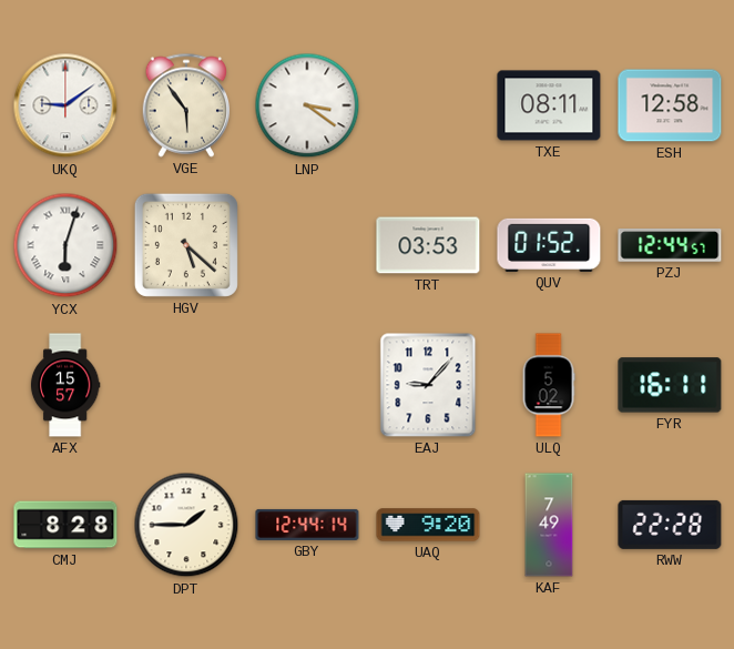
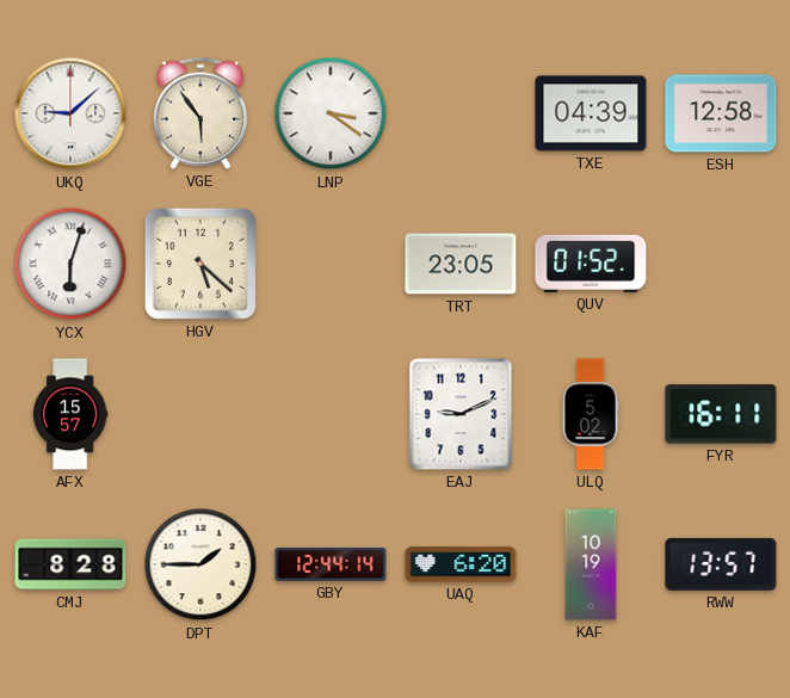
UKQ: 9:09 -> 9:08
TXE: 08:11 -> 04:39
TRT: 03:53 -> 23:05
PZJ: 12:44 -> none
EAJ: 9:07 -> 9:11
UAQ: 9:20 -> 6:20
KAF: 7:49 -> 10:19
RWW: 22:28 -> 13:57
